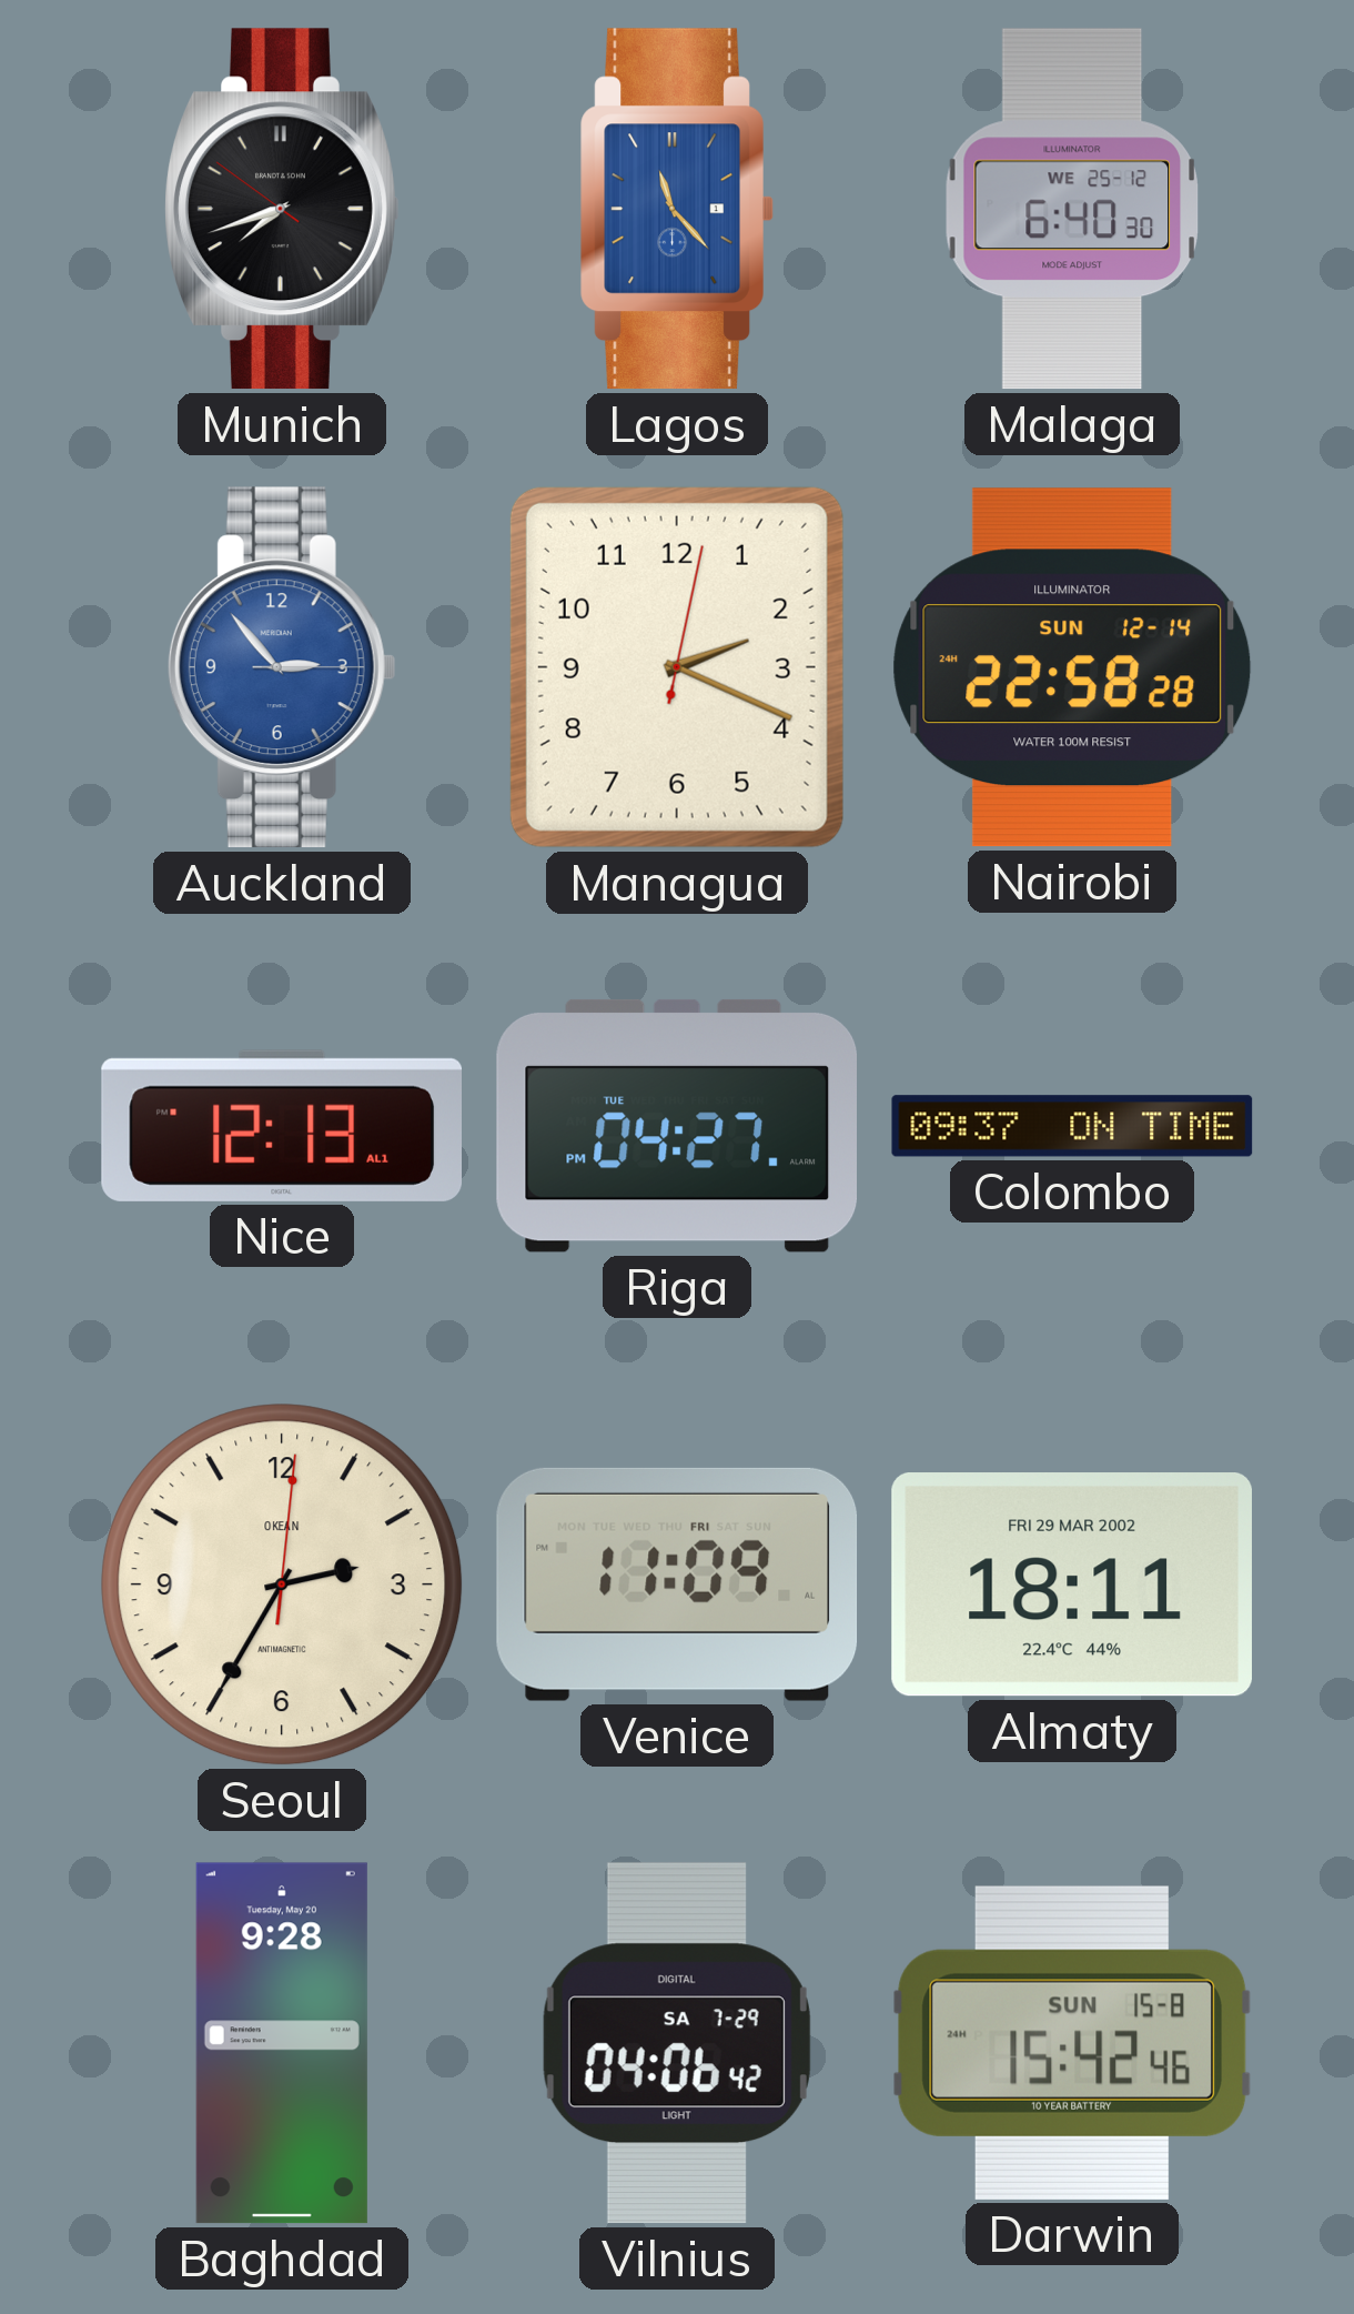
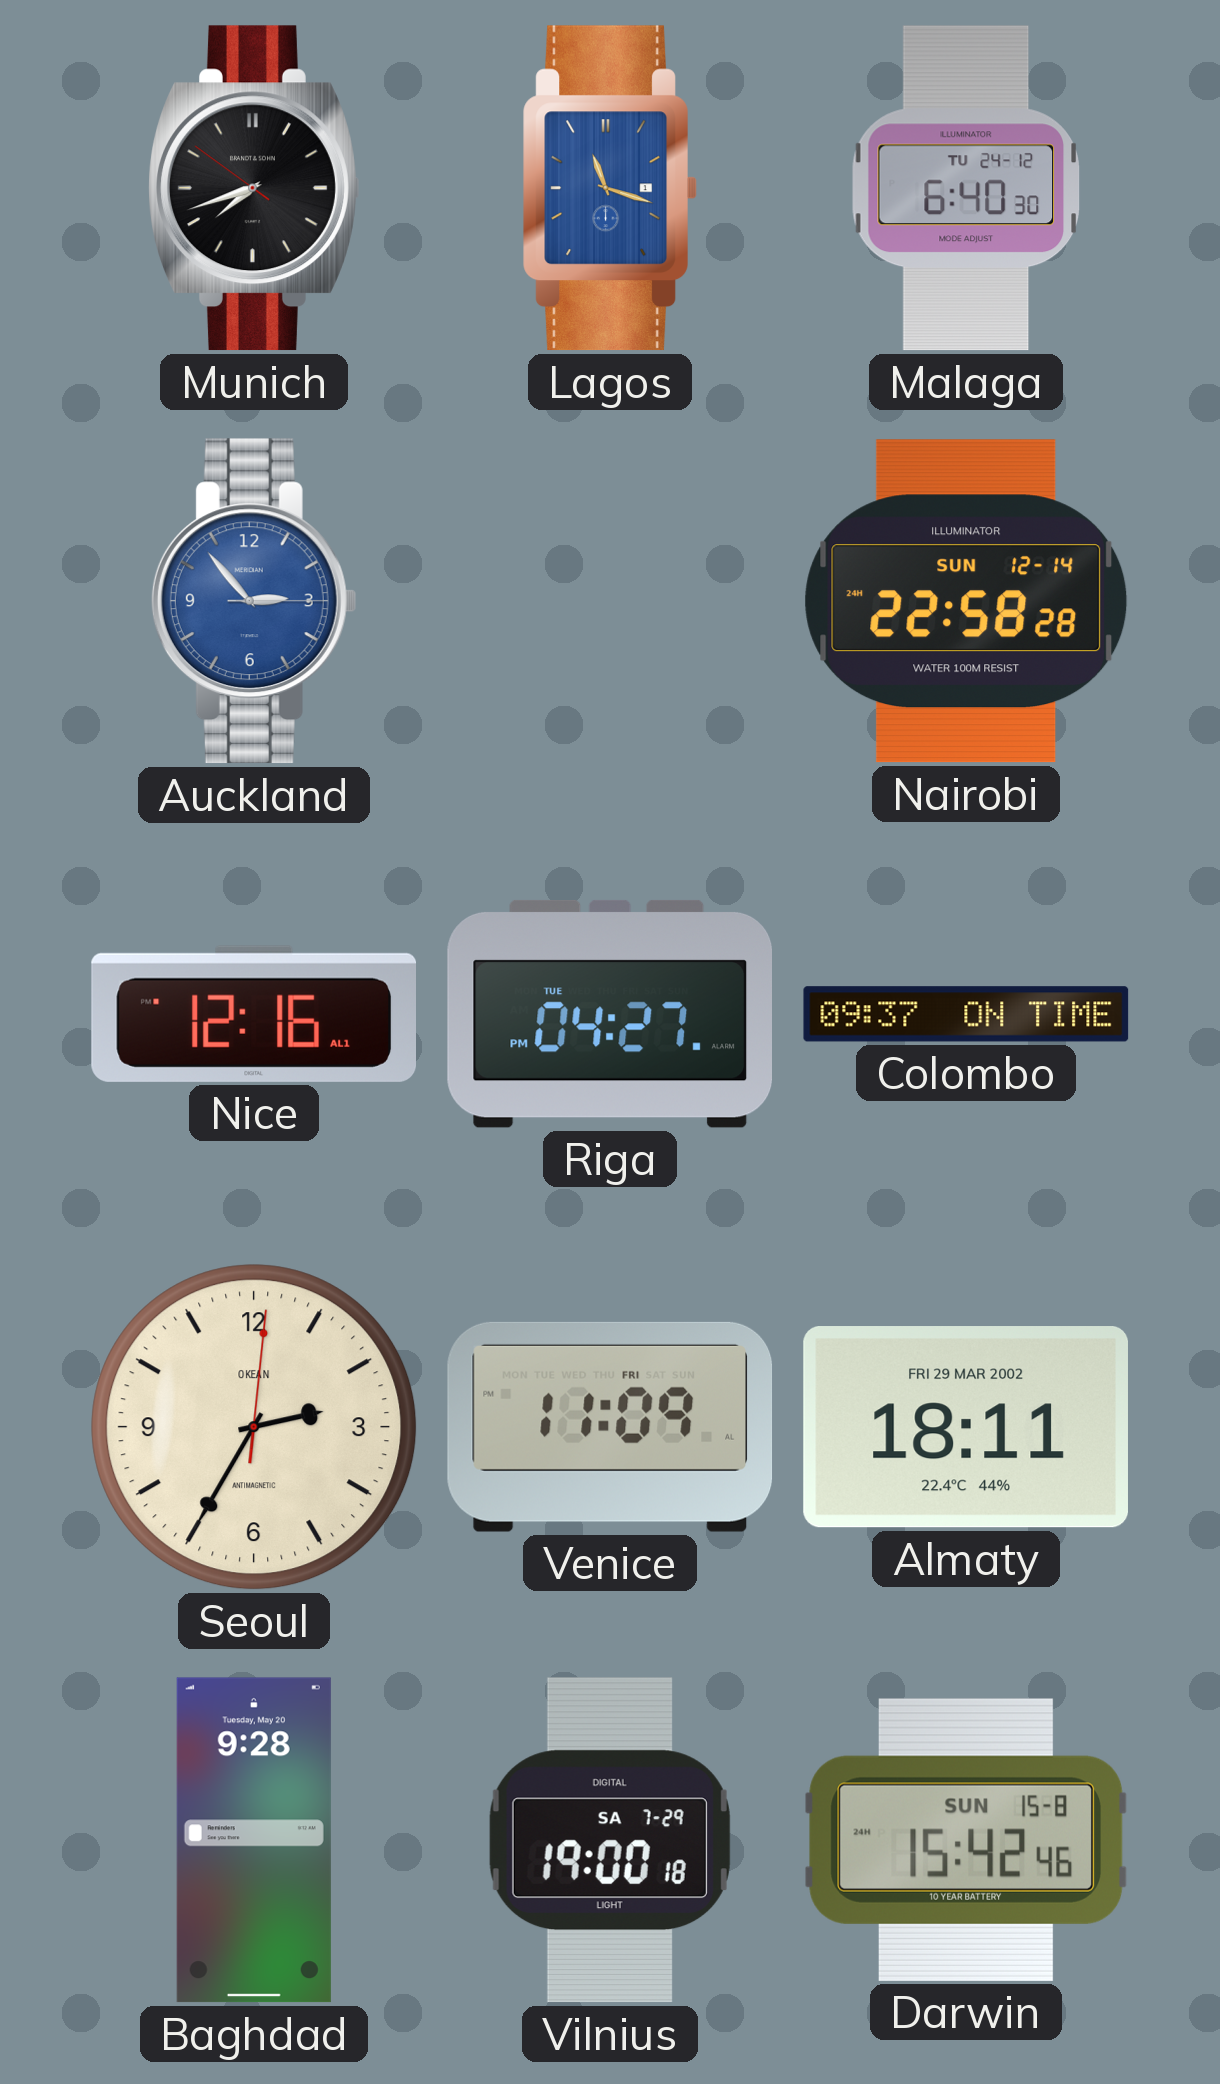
Lagos: 11:23 -> 11:18
Malaga date: WE 25-12 -> TU 24-12
Managua: 2:19 -> none
Nice: 12:13 -> 12:16
Vilnius: 04:06 -> 19:00
